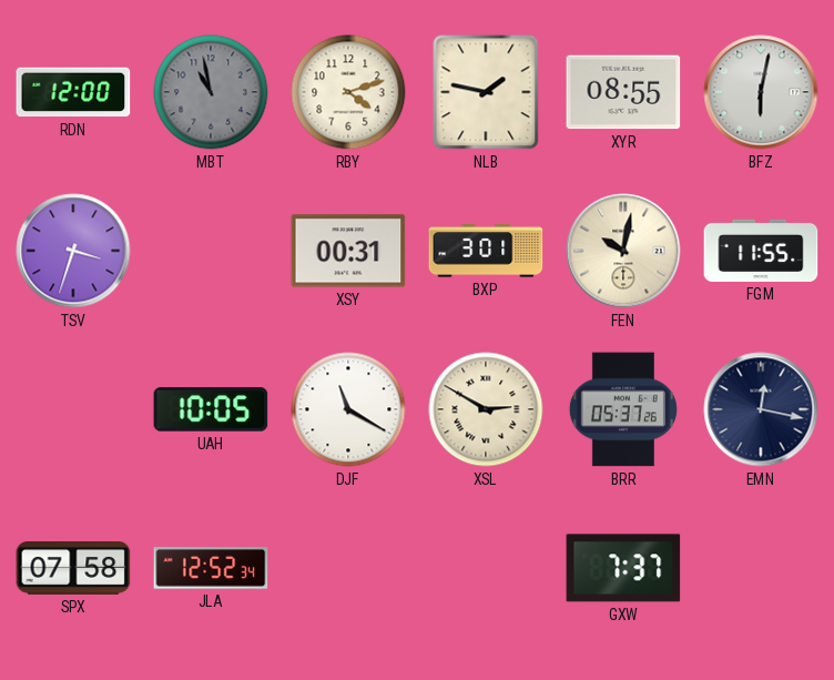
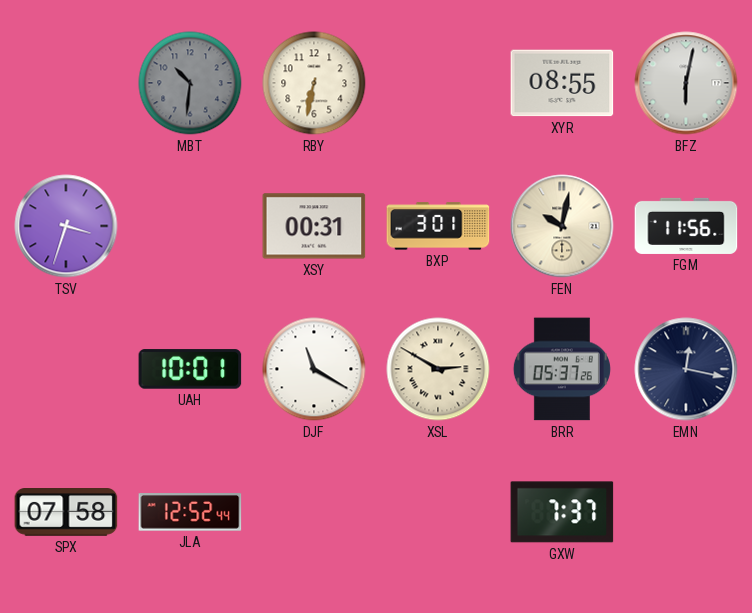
RDN: 12:00 -> none
MBT: 10:58 -> 10:31
RBY: 4:12 -> 6:32
NLB: 1:47 -> none
FGM: 11:55 -> 11:56
UAH: 10:05 -> 10:01
JLA: 12:52:34 -> 12:52:44
